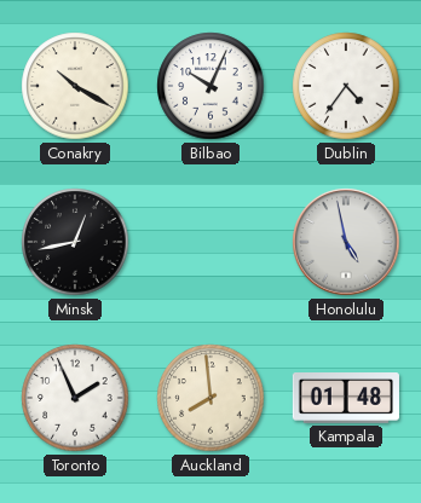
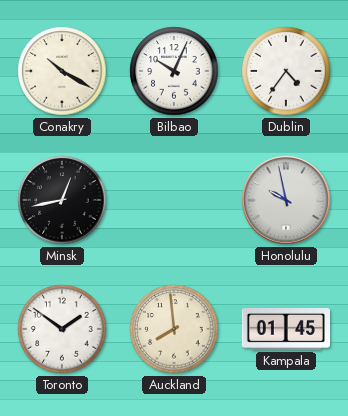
Honolulu: 4:58 -> 9:58
Toronto: 1:56 -> 1:51
Kampala: 01:48 -> 01:45
